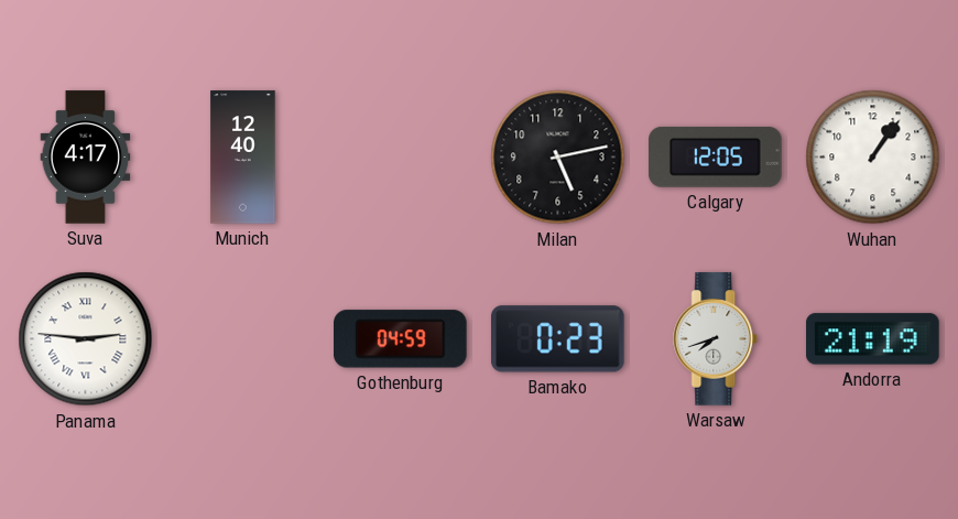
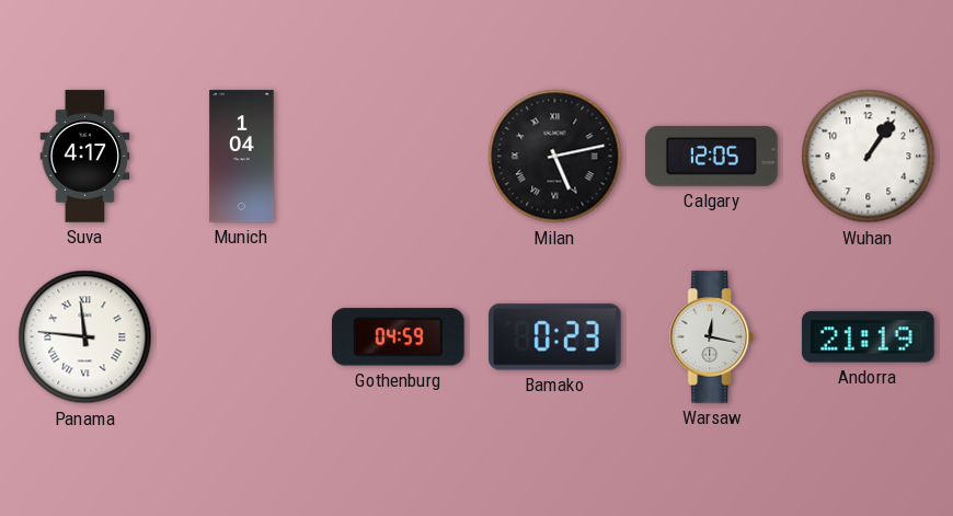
Munich: 12:40 -> 1:04
Milan numerals: Arabic -> Roman
Panama: 2:46 -> 11:46
Warsaw: 7:42 -> 12:17
